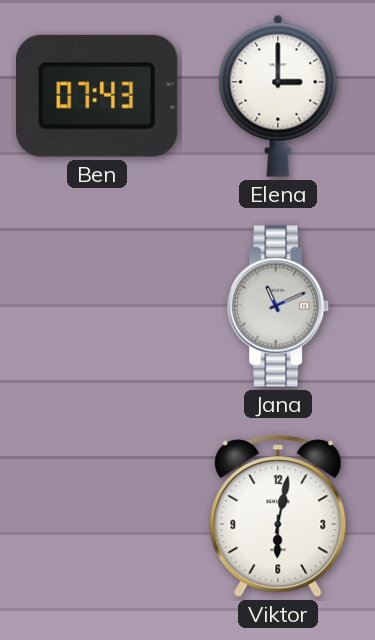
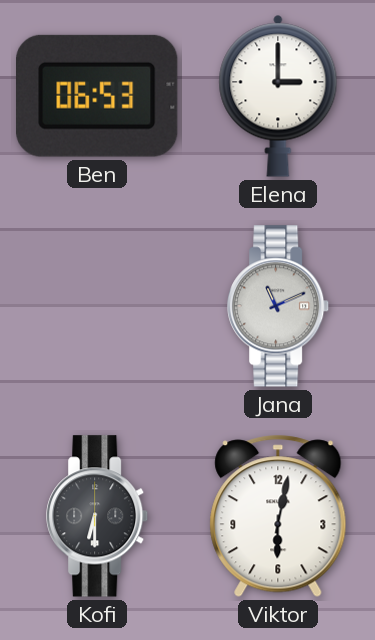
Ben: 07:43 -> 06:53
Kofi: none -> 6:30
